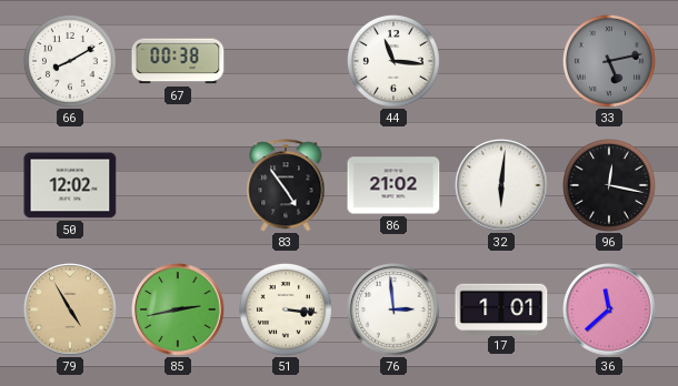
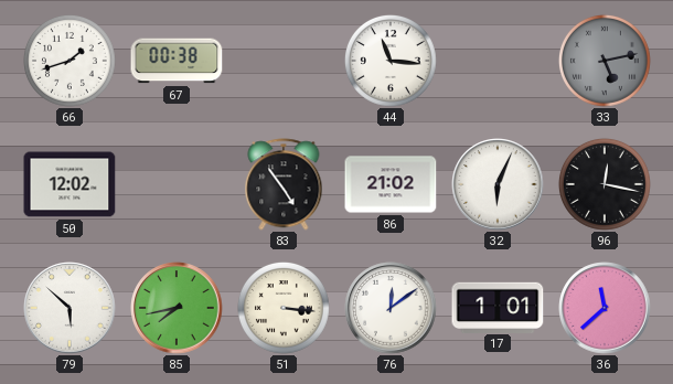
66: 8:10 -> 1:42
32: 6:01 -> 6:04
79: 4:55 -> 5:52
79 dial: champagne -> white
85: 2:43 -> 7:43
76: 2:59 -> 12:09
